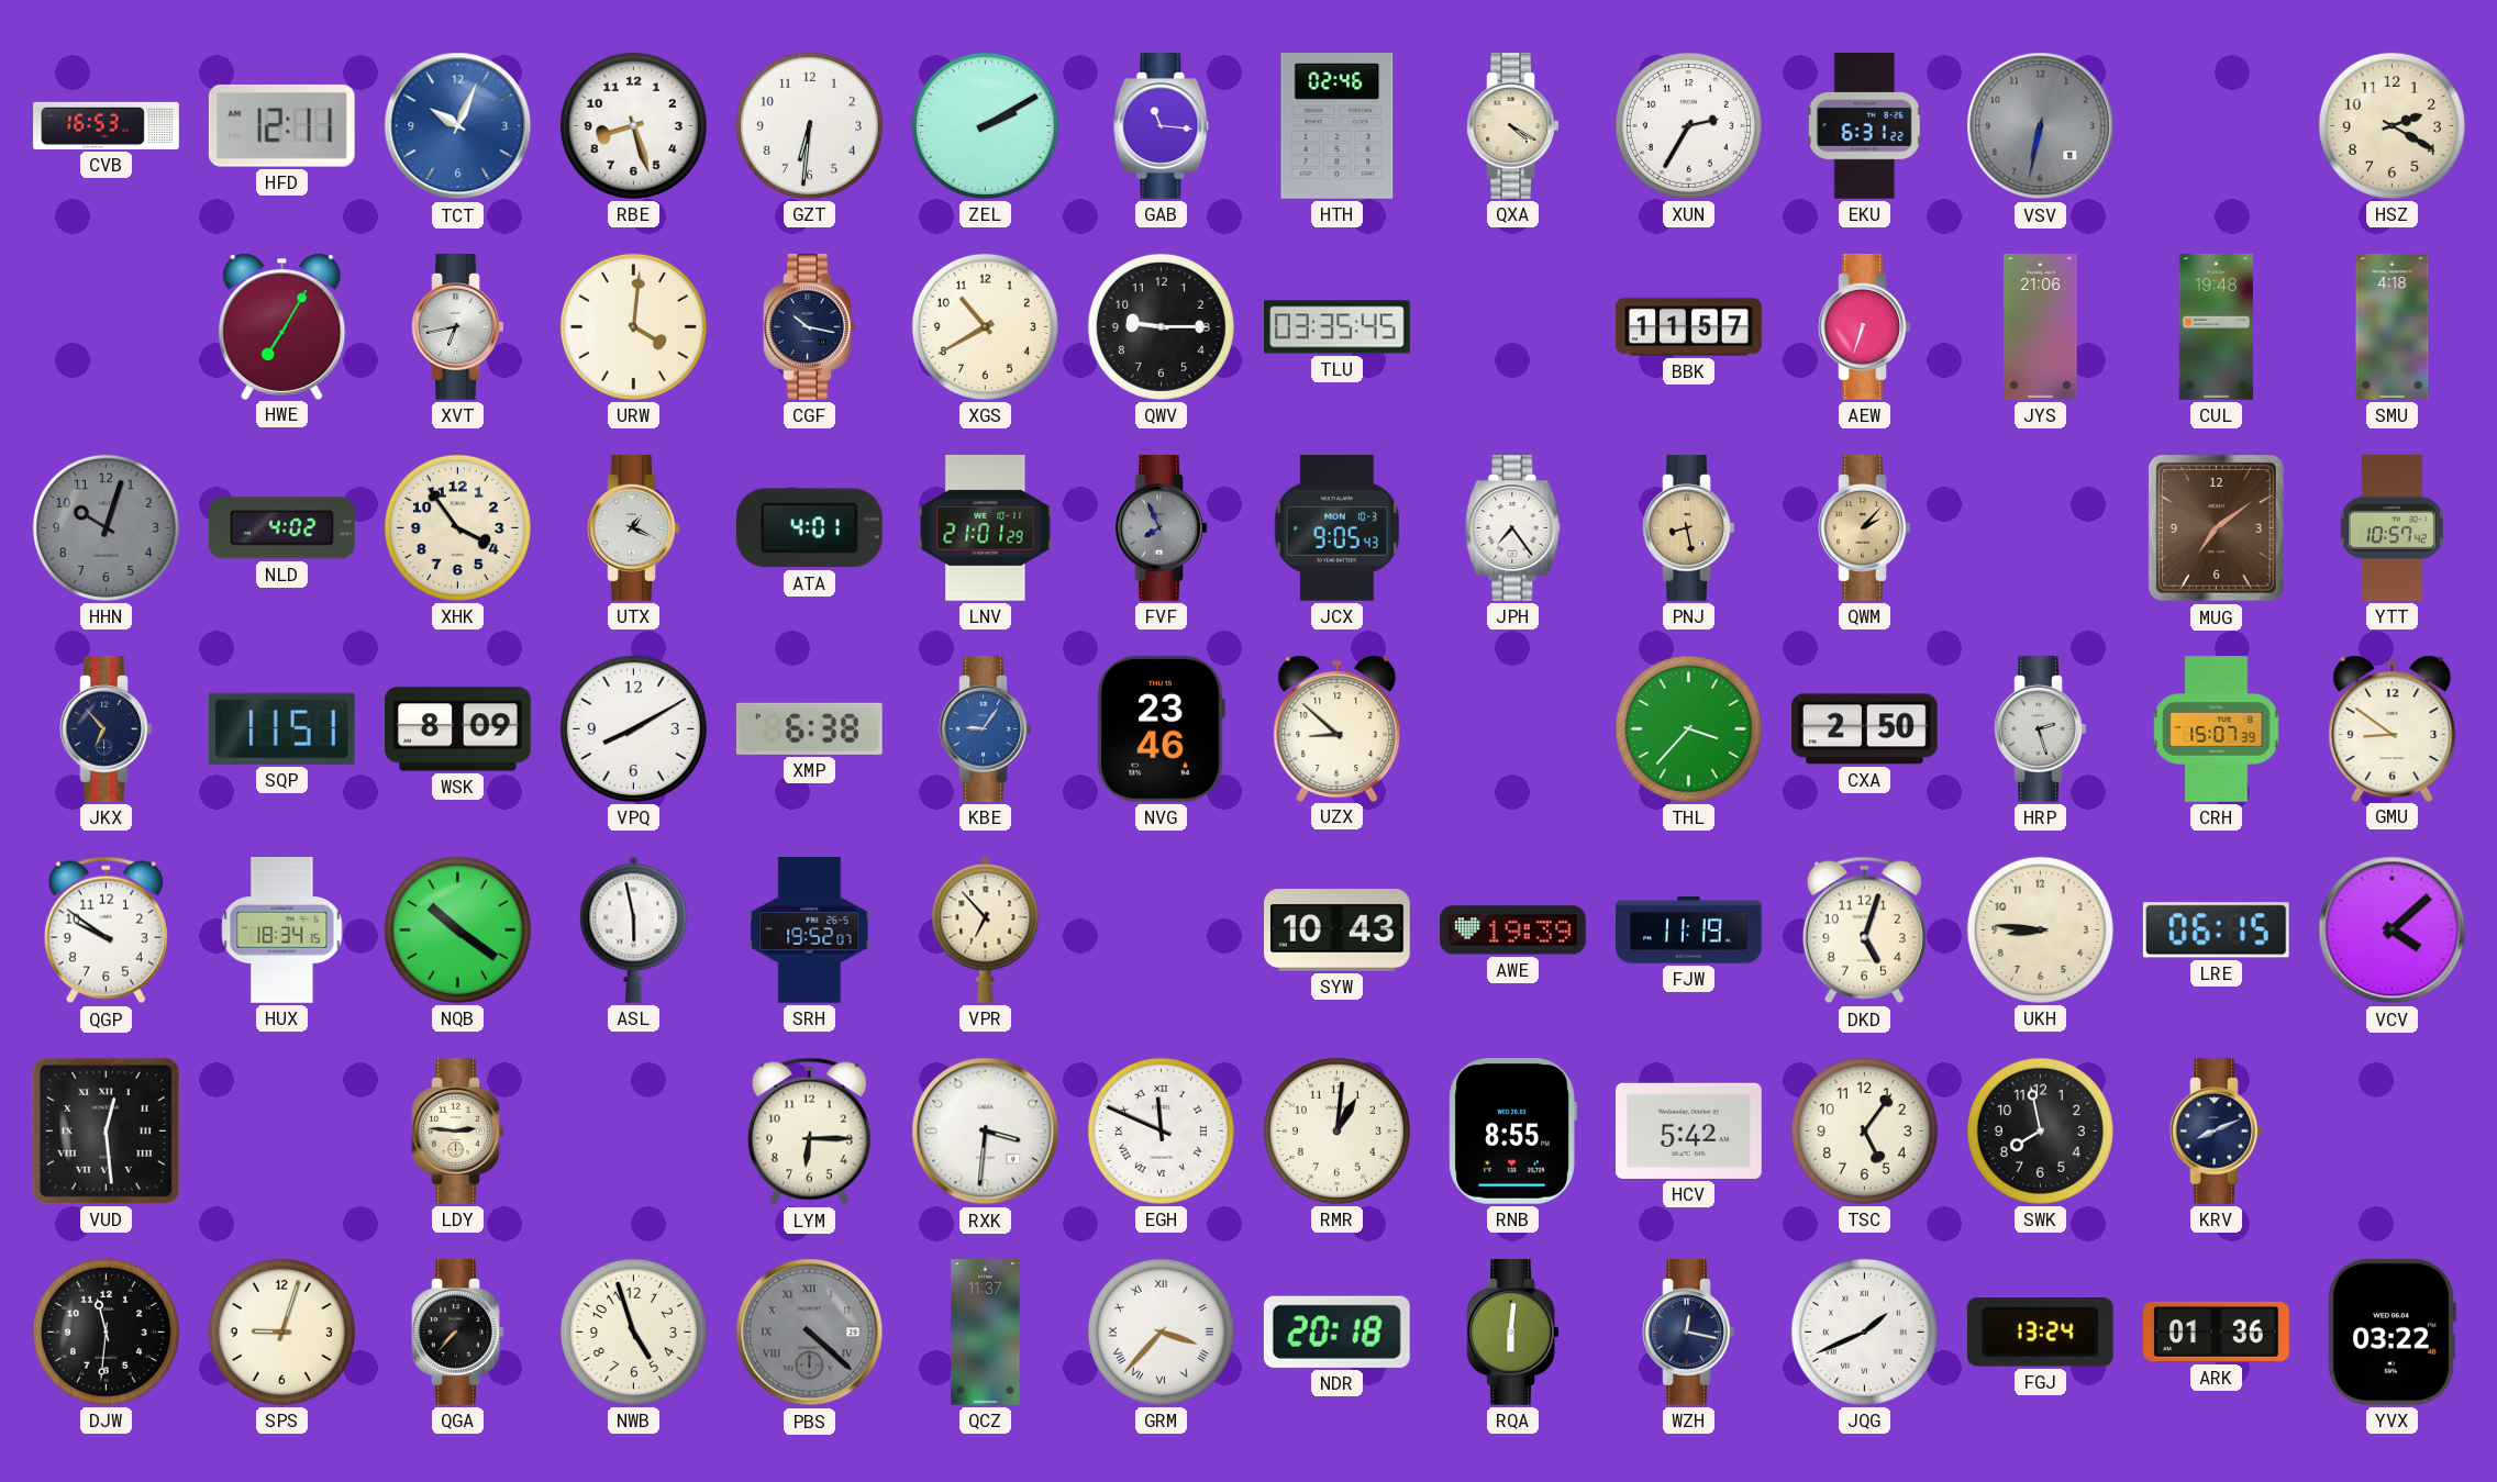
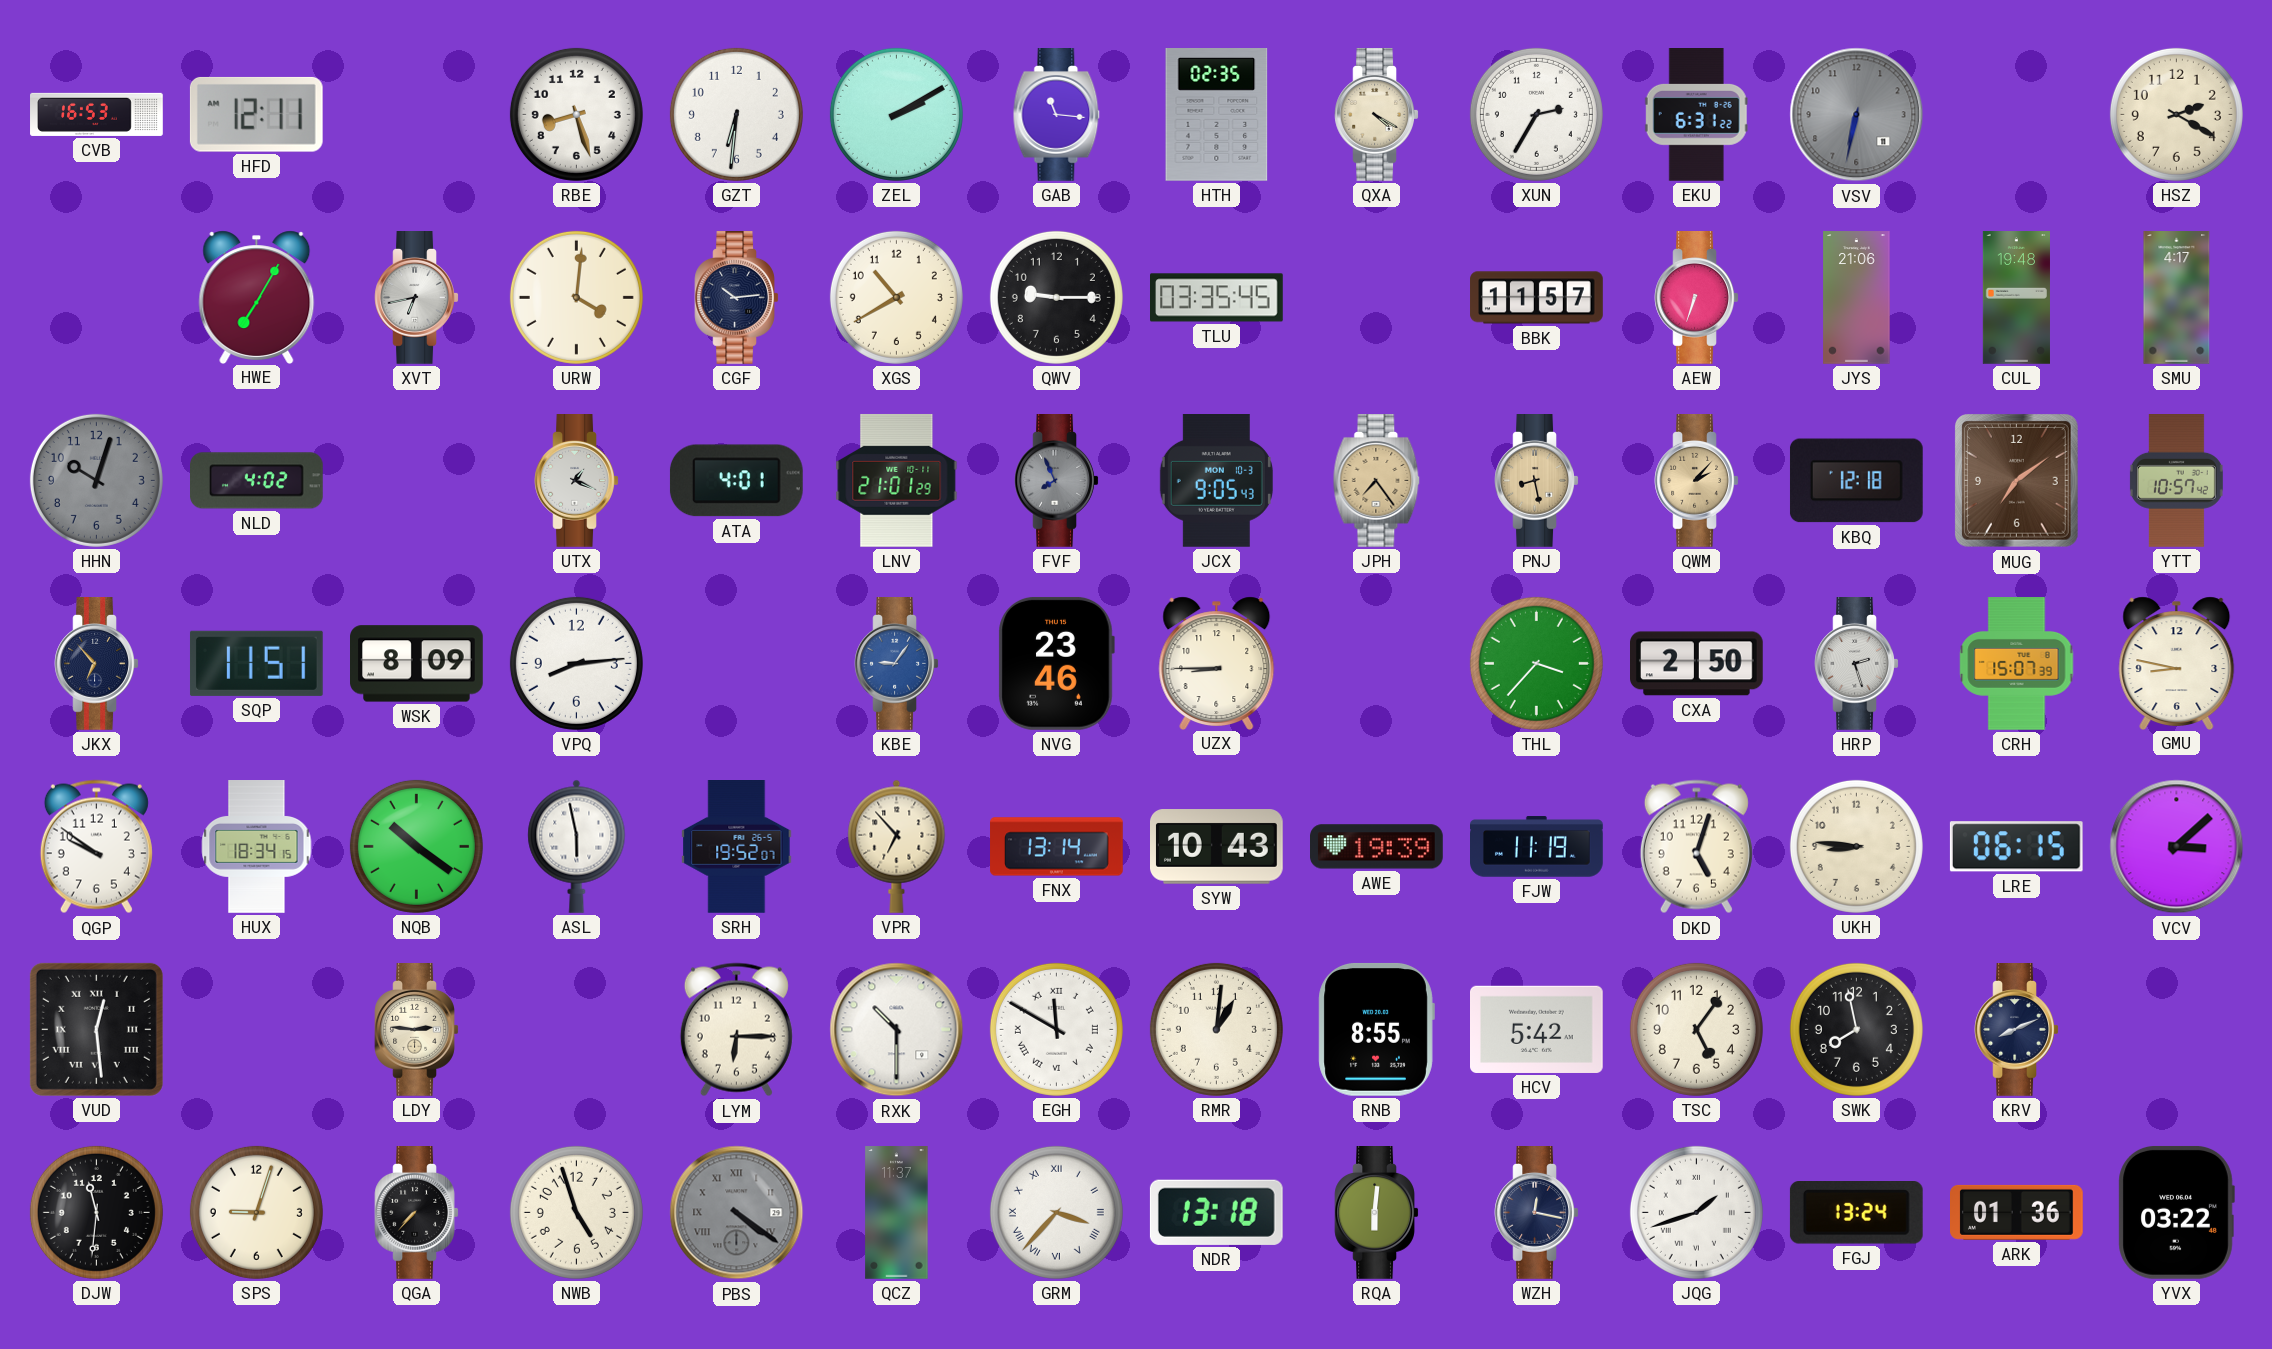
TCT: 10:04 -> none
HTH: 02:46 -> 02:35
CGF: 10:17 -> 10:14
SMU: 4:18 -> 4:17
XHK: 3:54 -> none
JPH dial: white -> champagne
KBQ: none -> 12:18
VPQ: 8:10 -> 8:14
XMP: 6:38 -> none
UZX: 8:52 -> 8:45
GMU: 8:51 -> 8:47
FNX: none -> 13:14
VCV: 4:08 -> 3:08
RXK: 3:31 -> 10:30
EGH: 11:49 -> 11:50
PBS: 4:22 -> 4:21
NDR: 20:18 -> 13:18
JQG: 1:41 -> 1:42
